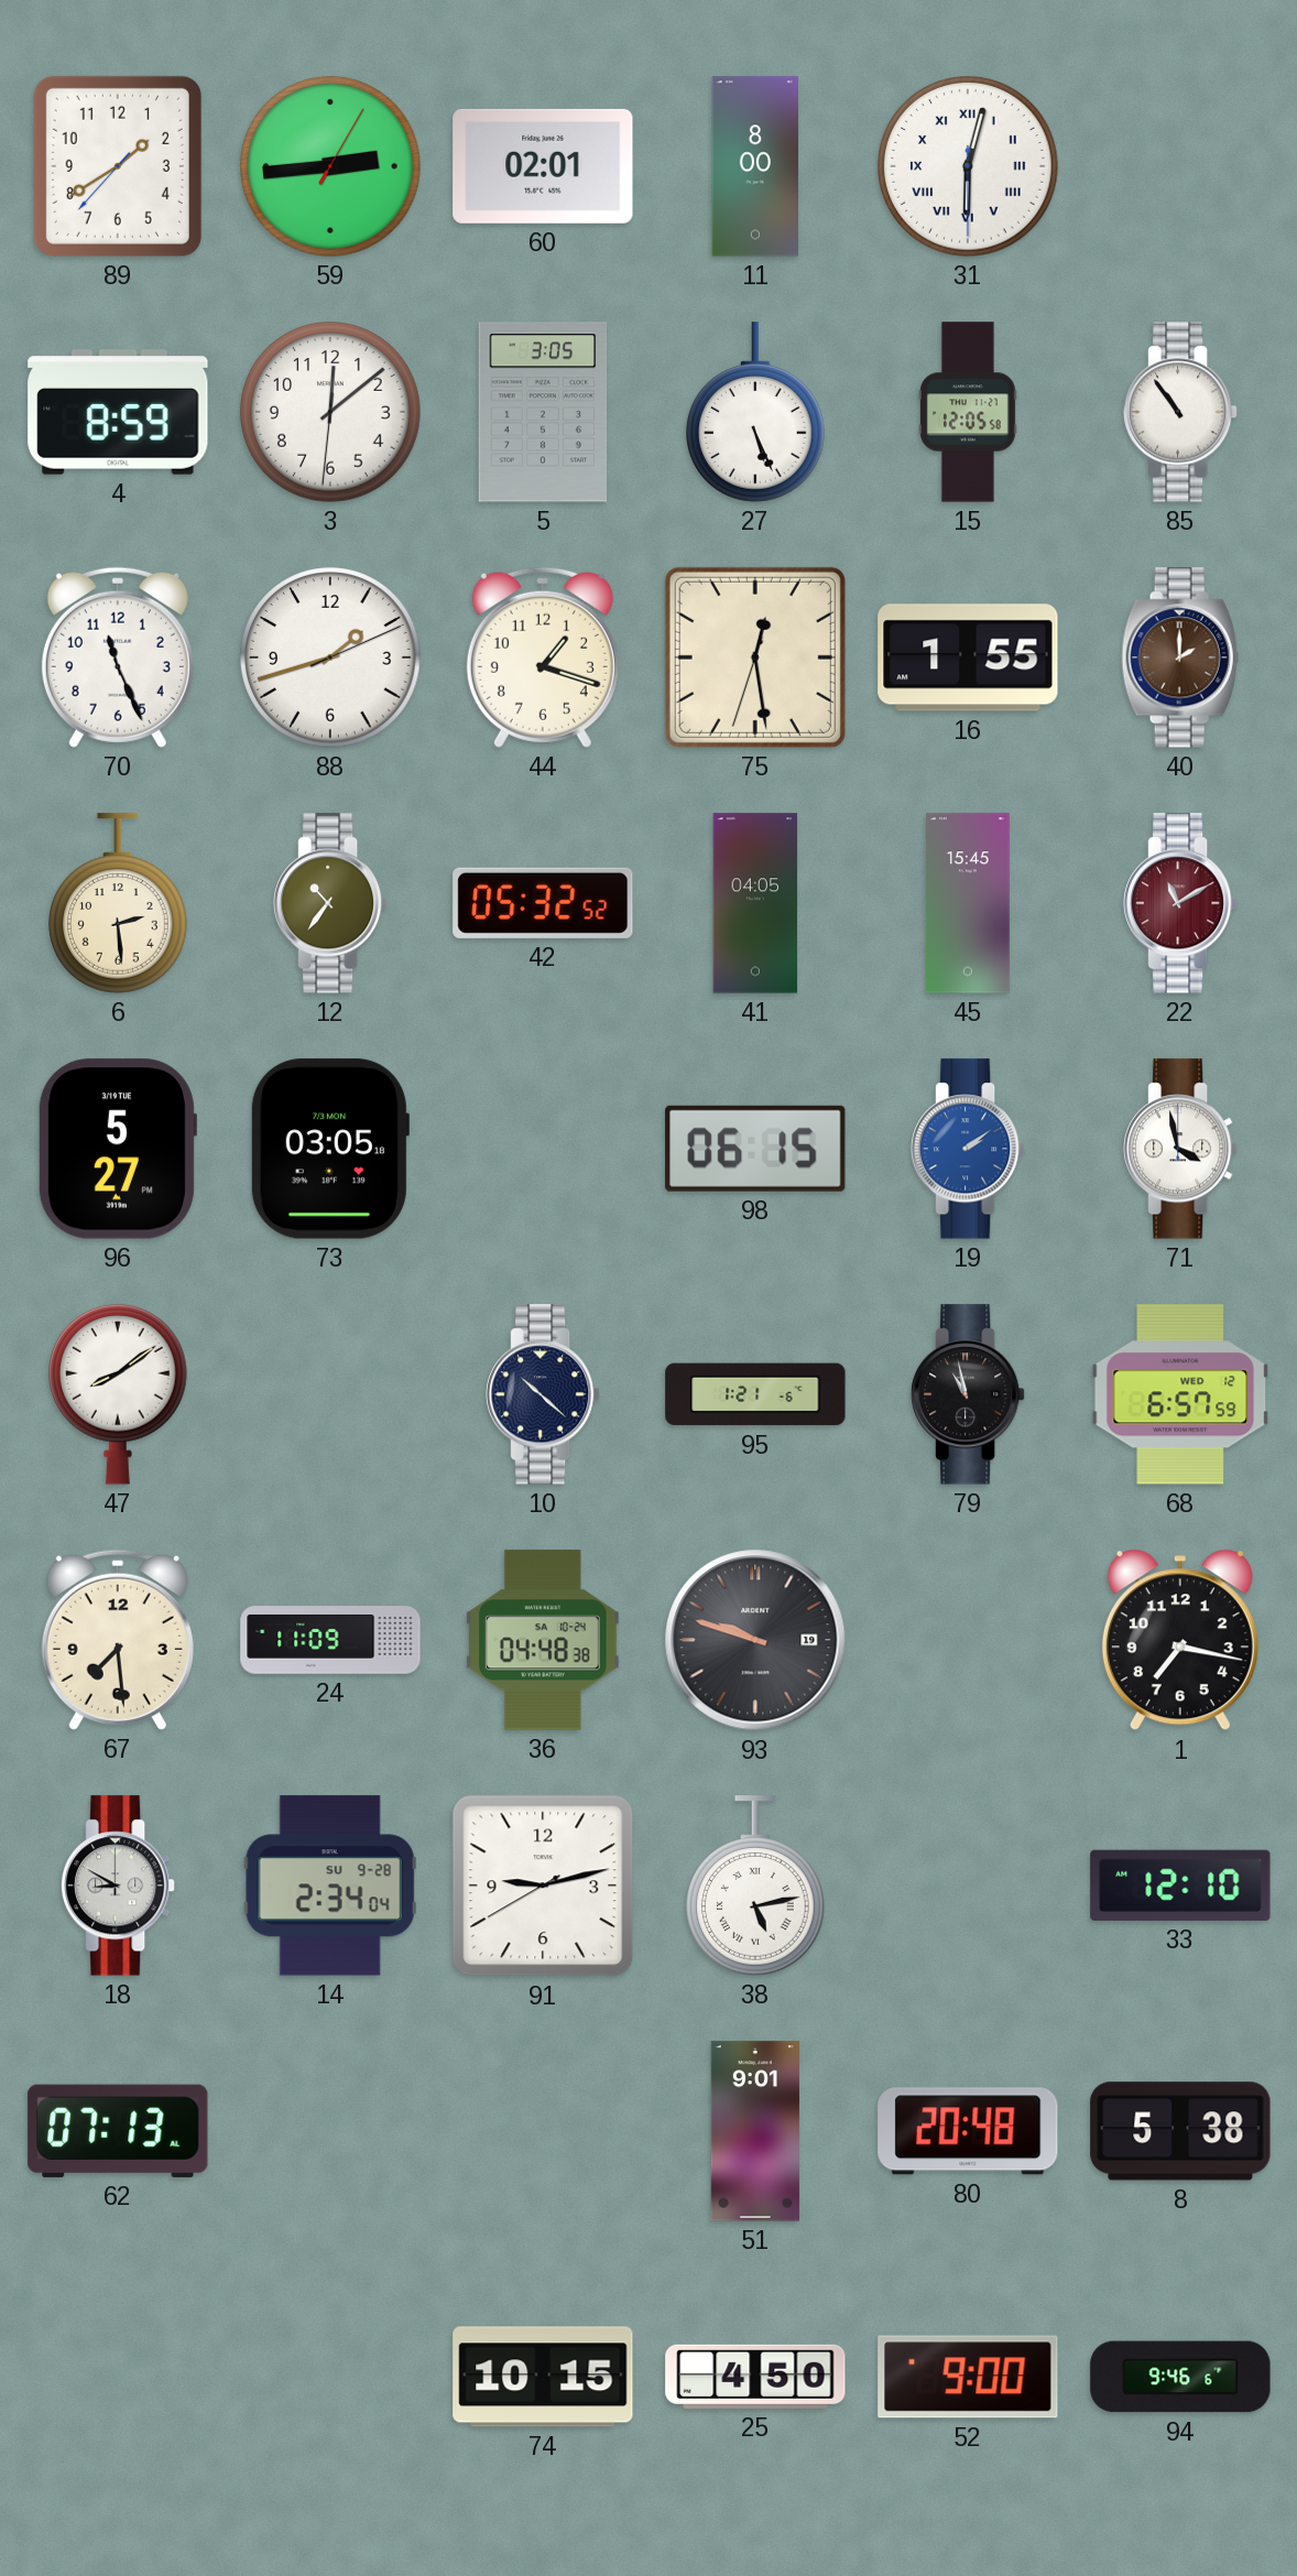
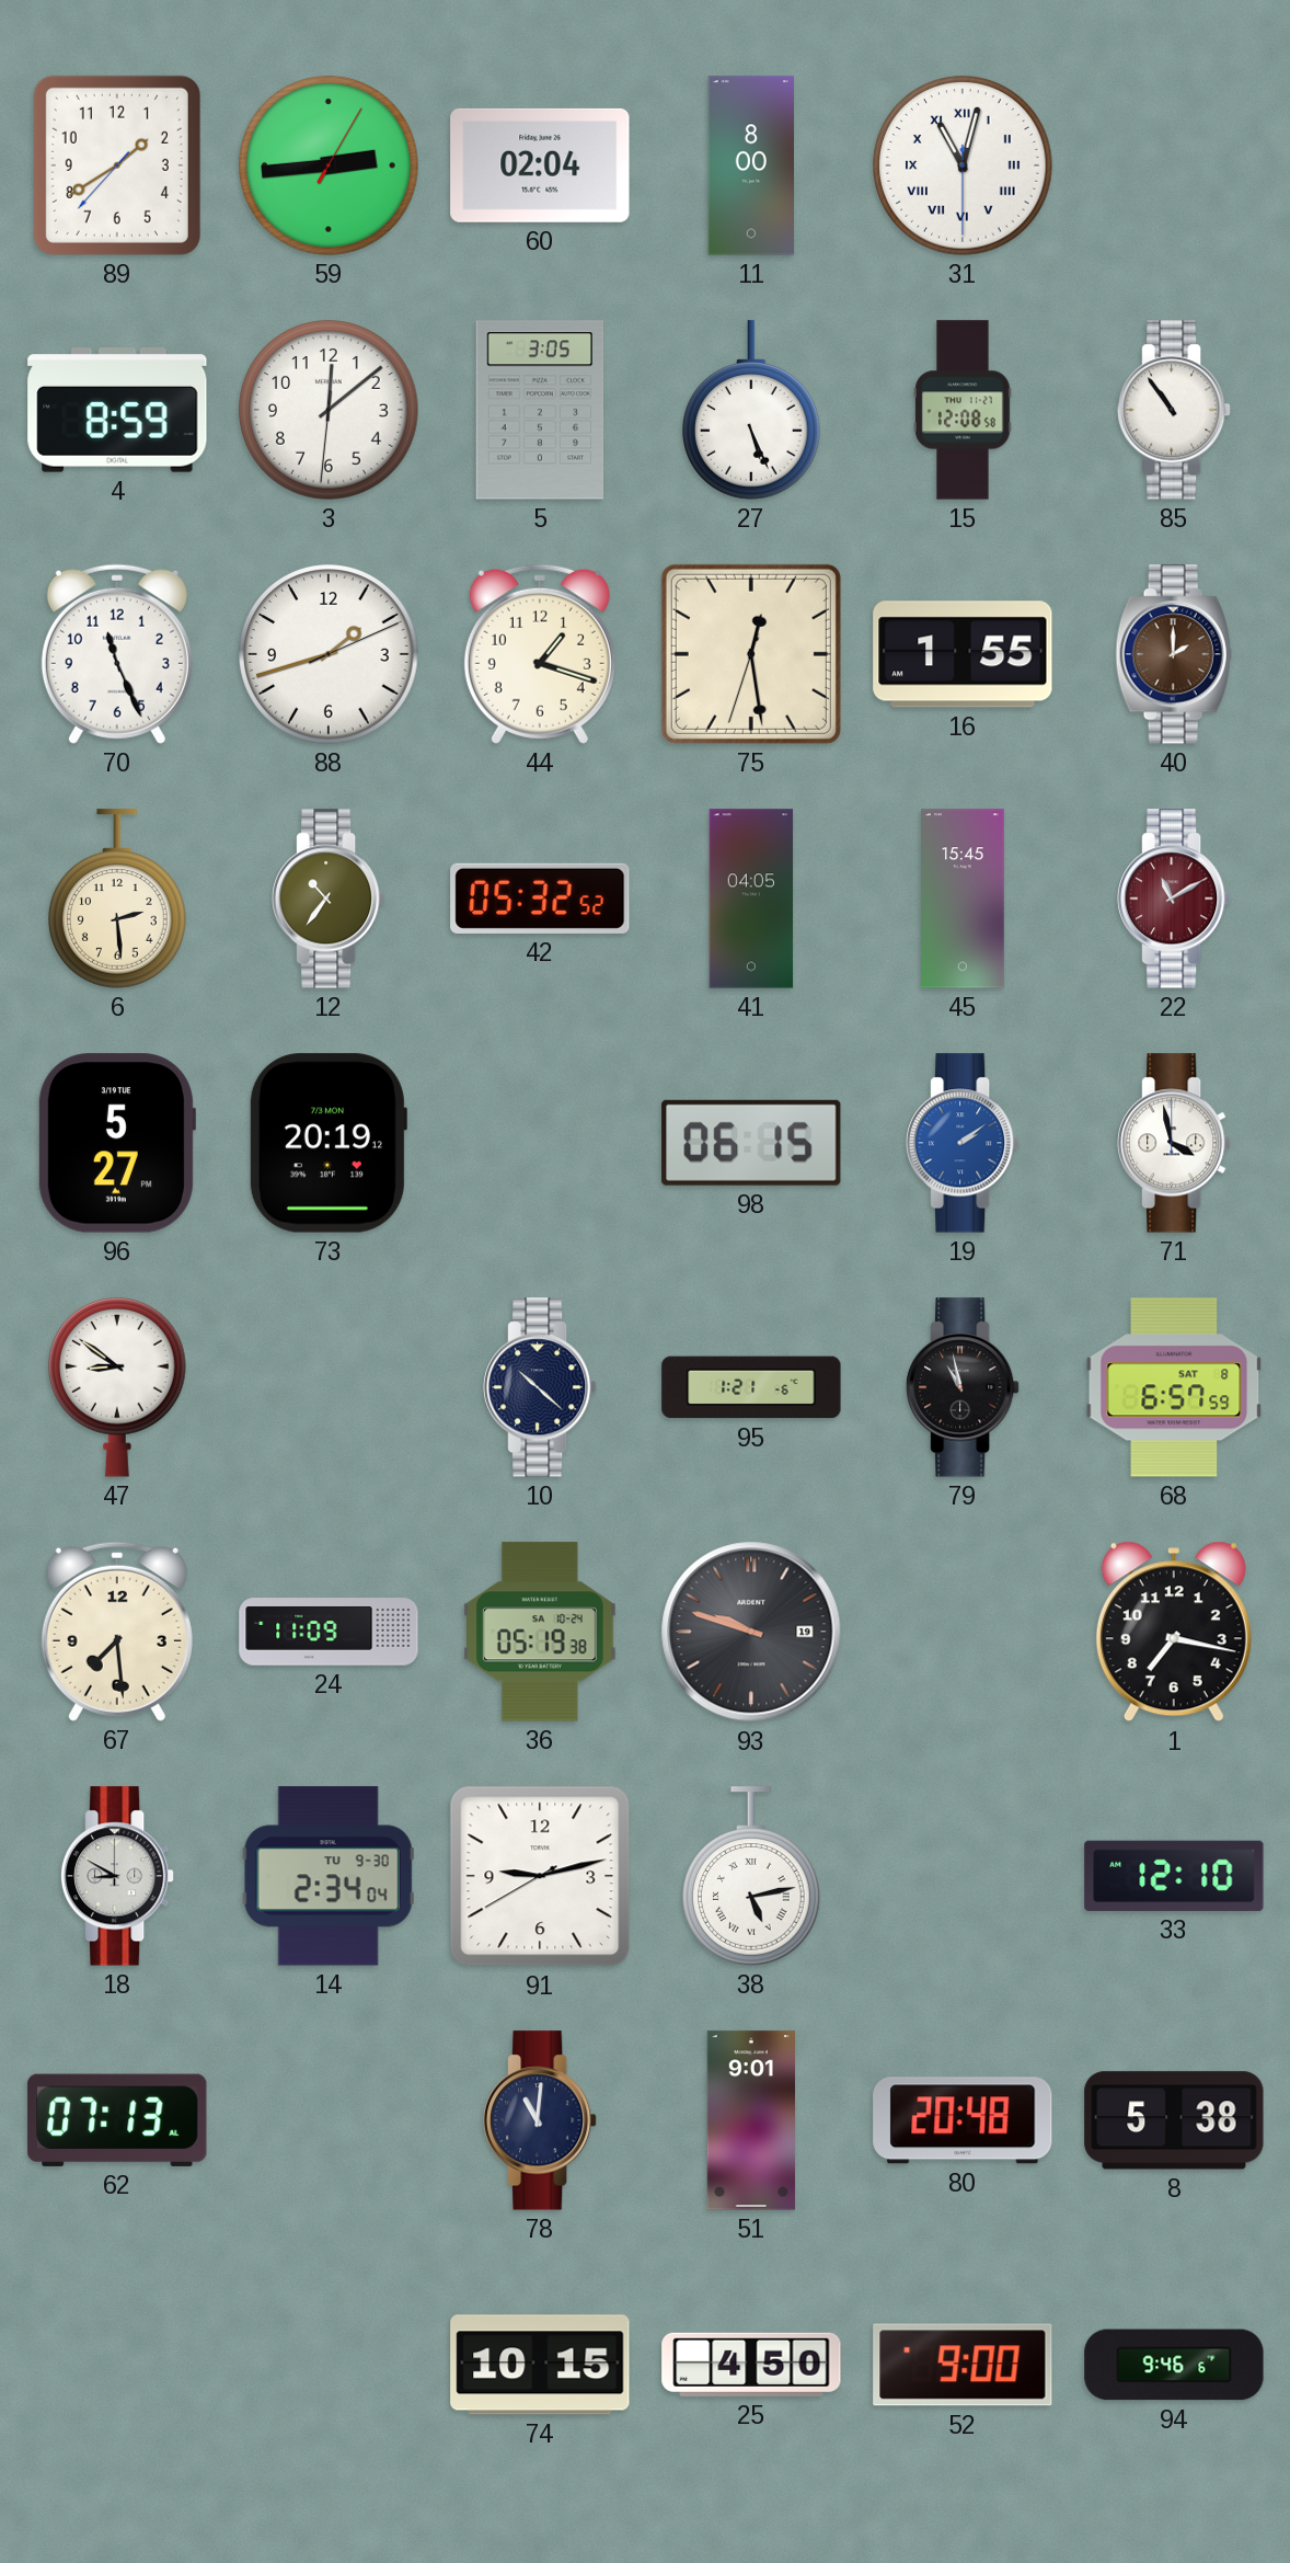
60: 02:01 -> 02:04
31: 6:02 -> 11:02
15: 12:05 -> 12:08
73: 03:05 -> 20:19
47: 8:09 -> 8:51
68 date: WED 12 -> SAT 8
36: 04:48 -> 05:19
14 date: SU 9-28 -> TU 9-30
78: none -> 11:01
